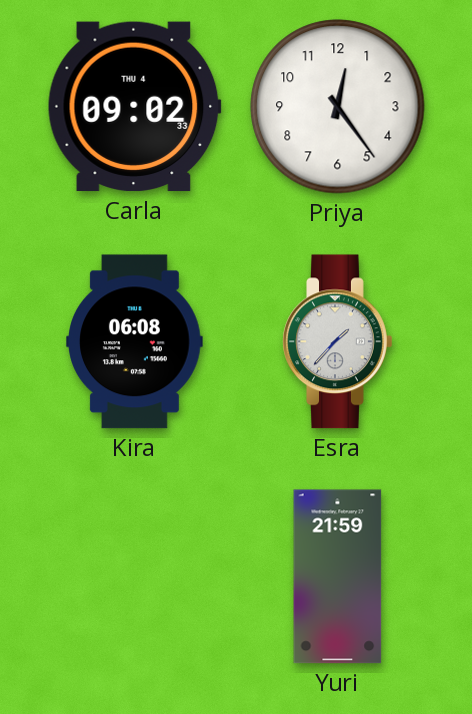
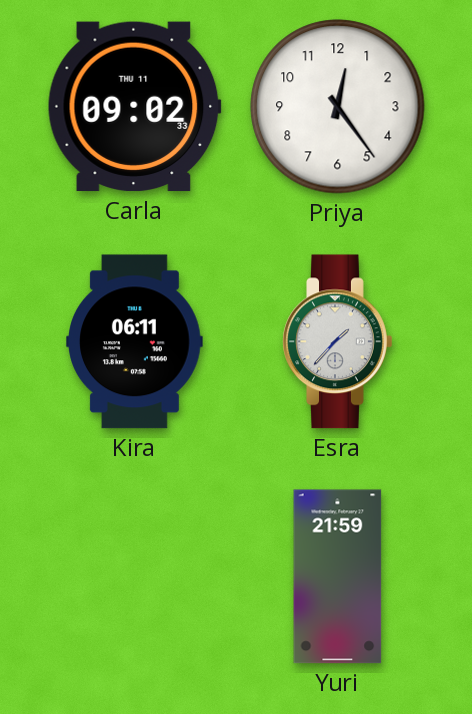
Carla date: THU 4 -> THU 11
Kira: 06:08 -> 06:11
